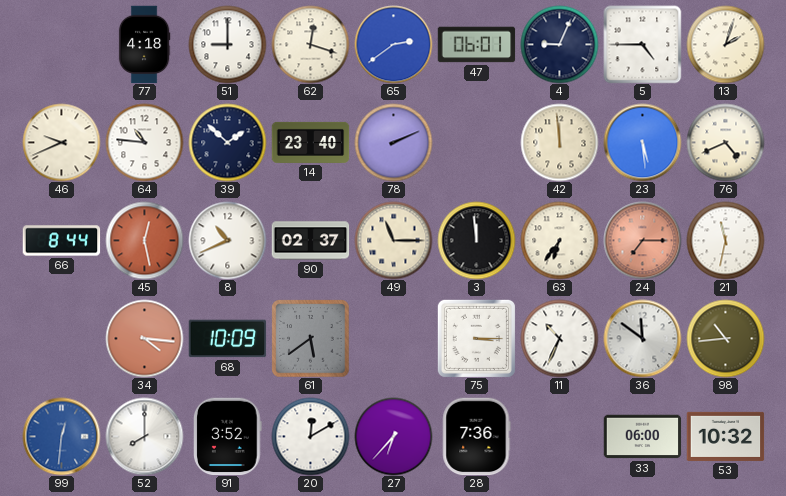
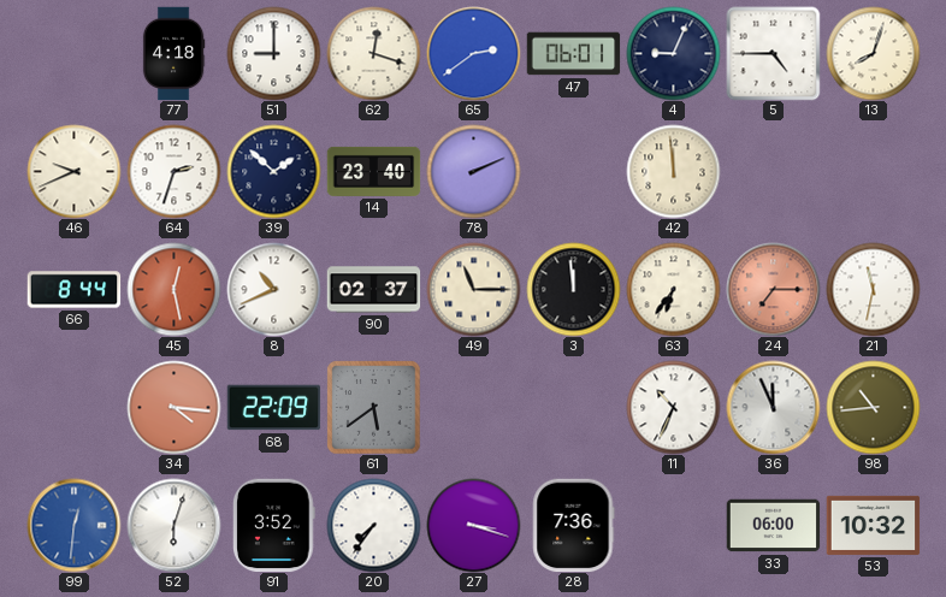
13: 2:03 -> 8:03
64: 10:46 -> 2:33
23: 5:29 -> none
76: 4:41 -> none
68: 10:09 -> 22:09
75: 3:15 -> none
36: 11:51 -> 11:56
52: 8:00 -> 6:03
20: 12:10 -> 7:36
27: 6:37 -> 3:18
